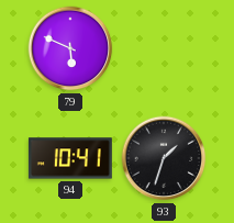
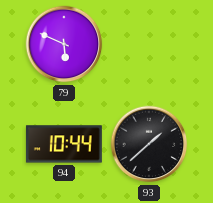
94: 10:41 -> 10:44
93: 1:33 -> 1:38
